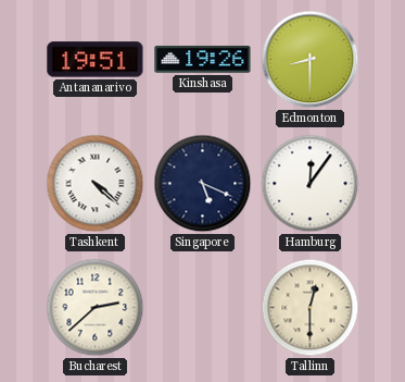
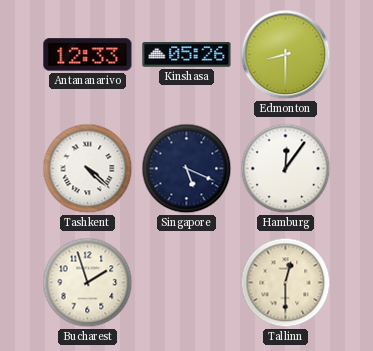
Antananarivo: 19:51 -> 12:33
Kinshasa: 19:26 -> 05:26
Bucharest: 2:38 -> 1:57
